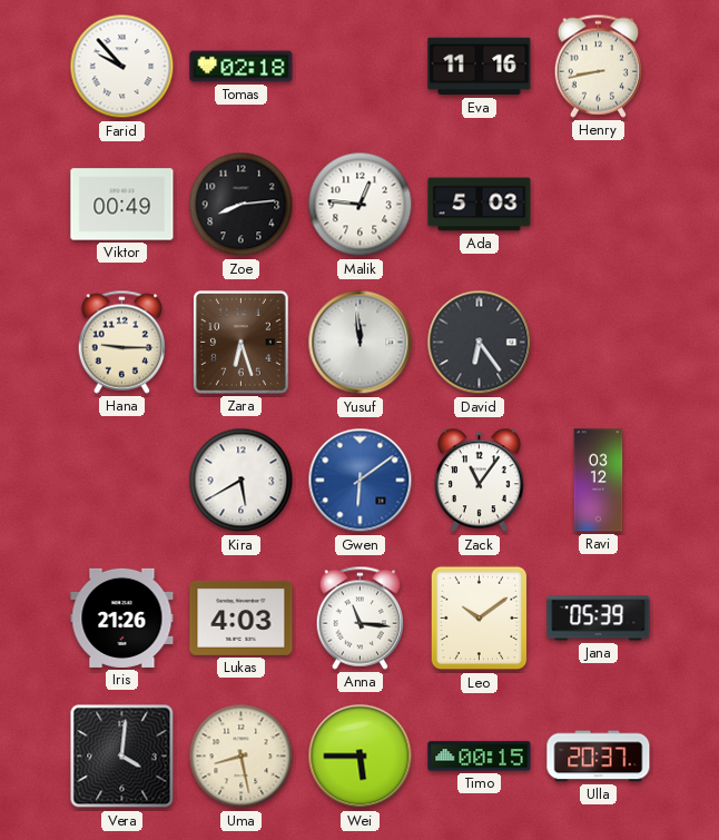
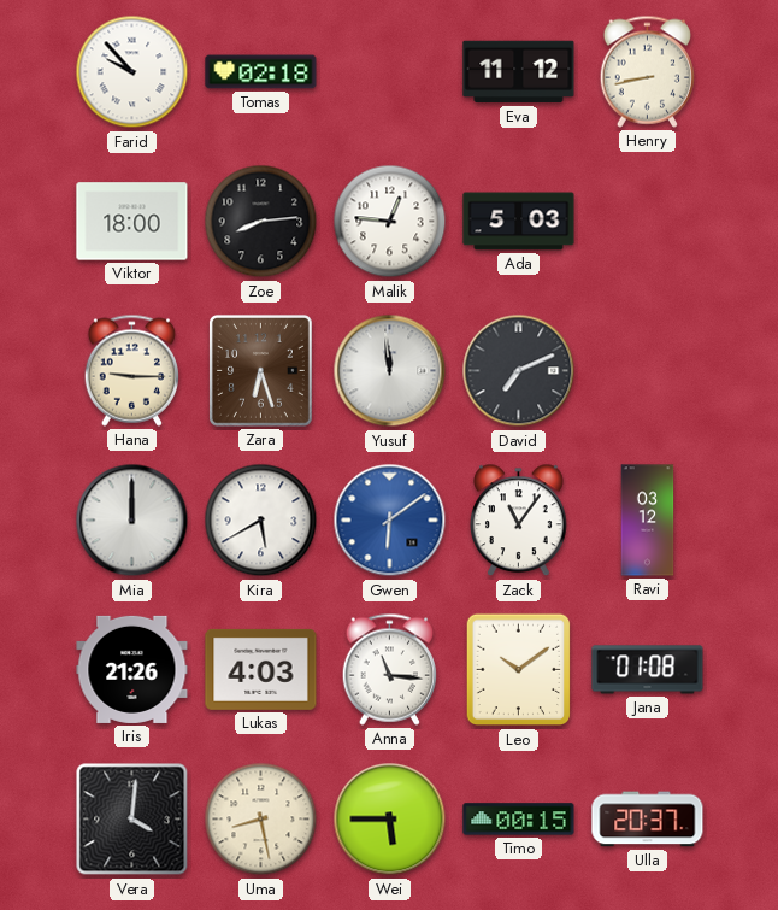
Eva: 11:16 -> 11:12
Viktor: 00:49 -> 18:00
David: 6:24 -> 7:11
Mia: none -> 12:00
Jana: 05:39 -> 01:08
